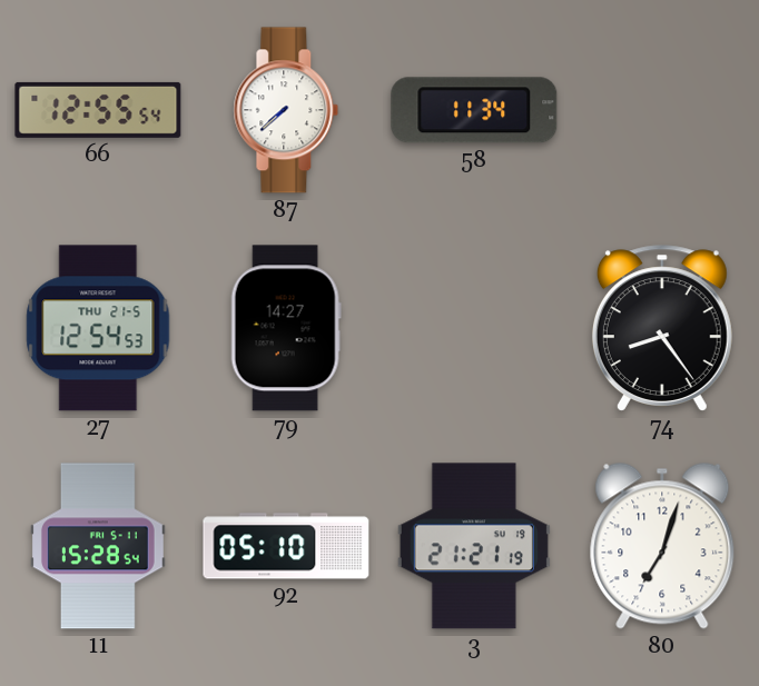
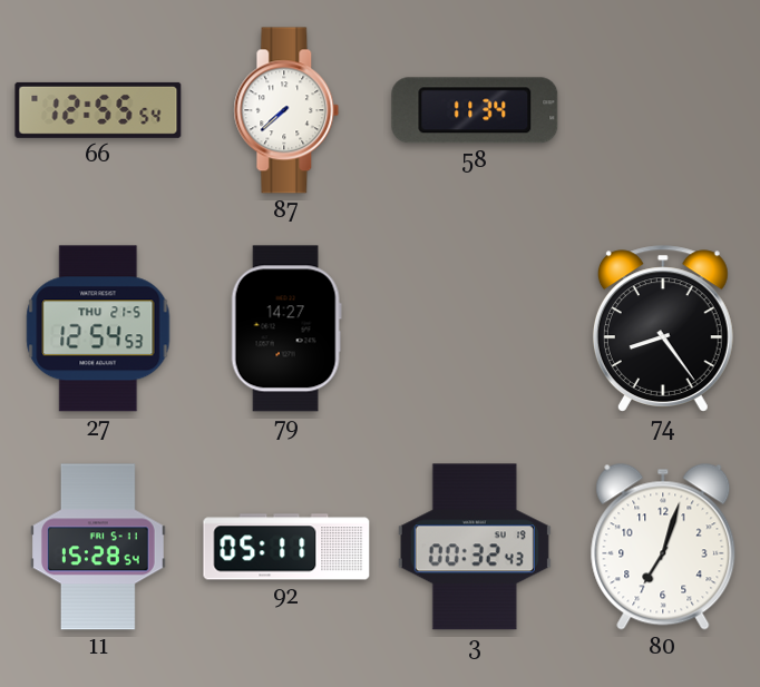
92: 05:10 -> 05:11
3: 21:21 -> 00:32
